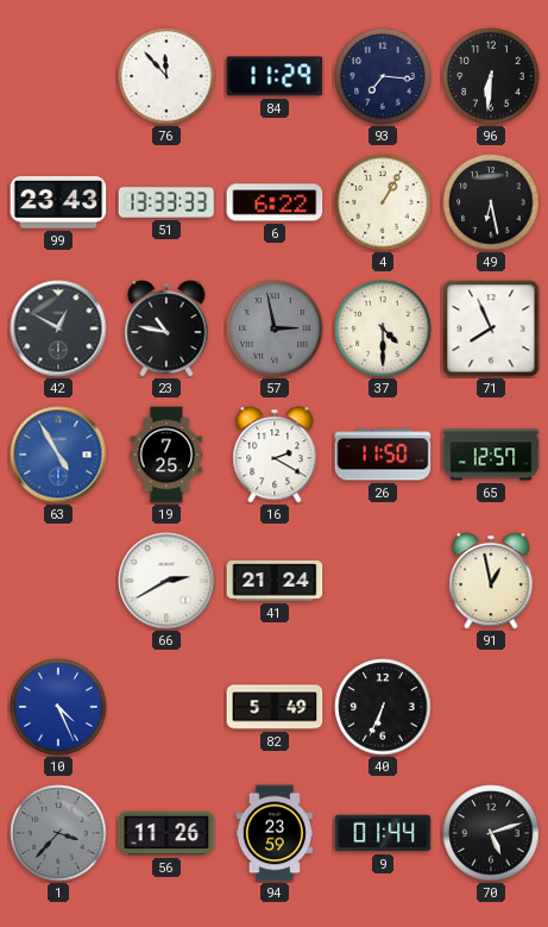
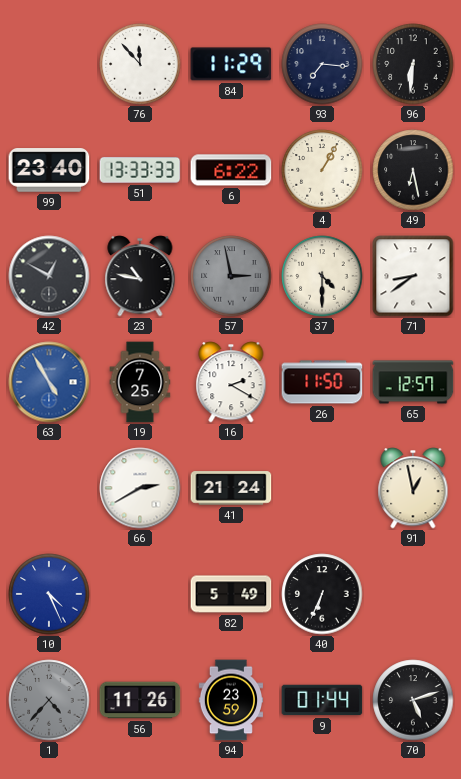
99: 23:43 -> 23:40
71: 7:56 -> 8:39
1: 3:37 -> 4:37
